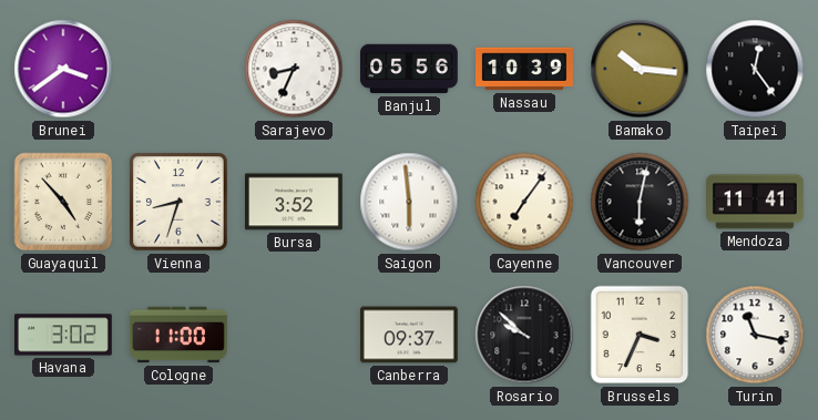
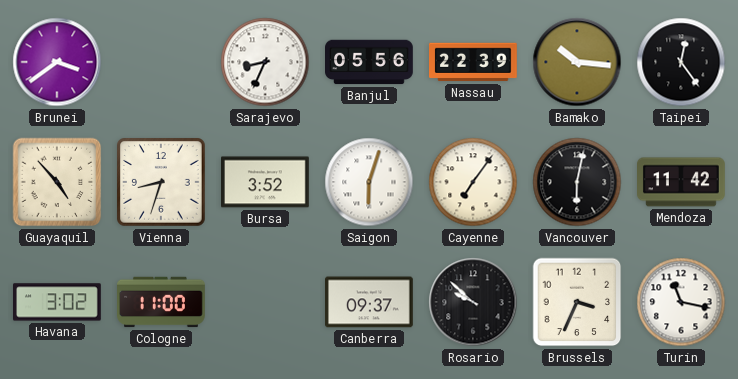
Nassau: 10:39 -> 22:39
Saigon: 5:59 -> 6:03
Mendoza: 11:41 -> 11:42
